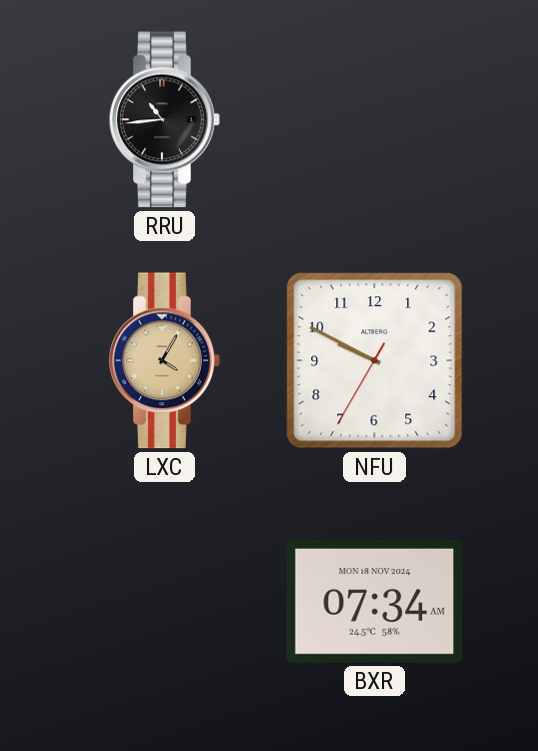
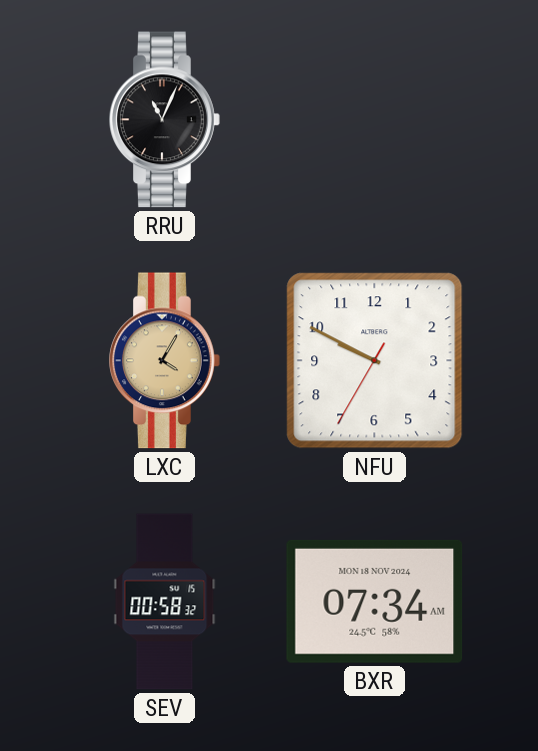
RRU: 10:44 -> 11:04
SEV: none -> 00:58
